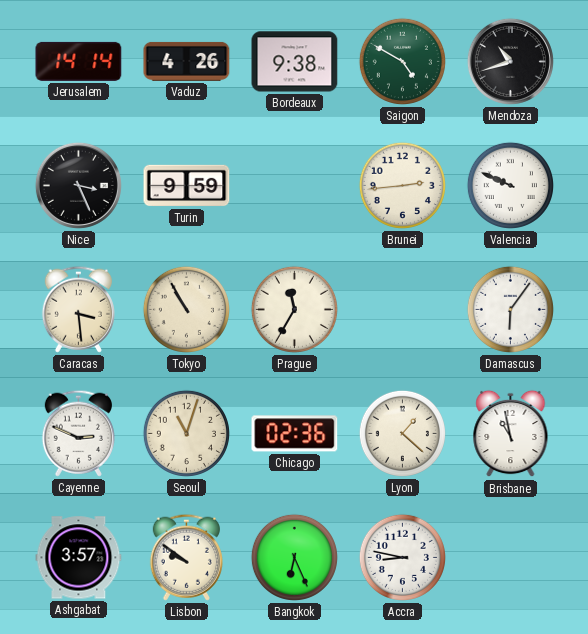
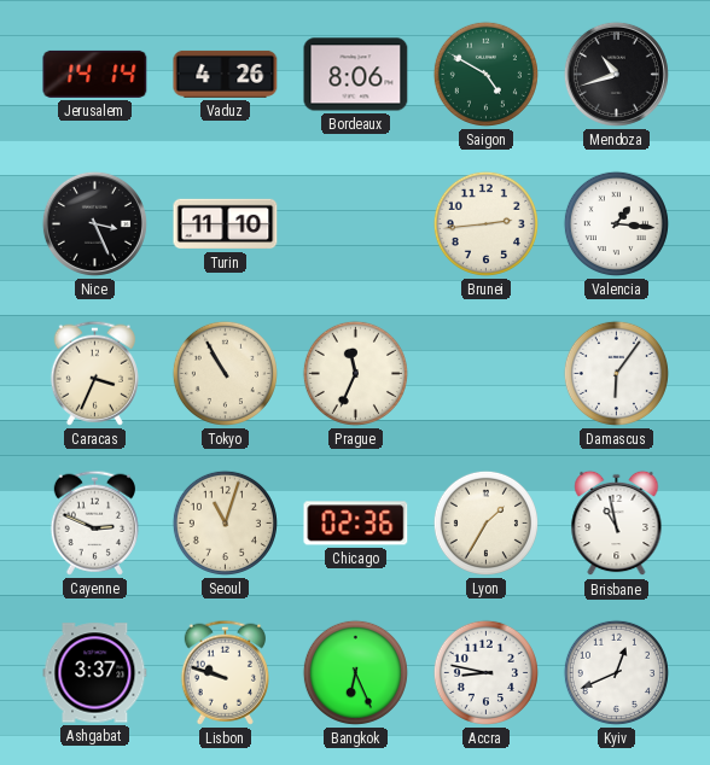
Bordeaux: 9:38 -> 8:06
Turin: 9:59 -> 11:10
Valencia: 9:49 -> 1:16
Caracas: 3:29 -> 3:34
Prague: 11:35 -> 11:34
Lyon: 1:22 -> 1:35
Ashgabat: 3:57 -> 3:37
Lisbon: 9:51 -> 9:48
Kyiv: none -> 12:41
